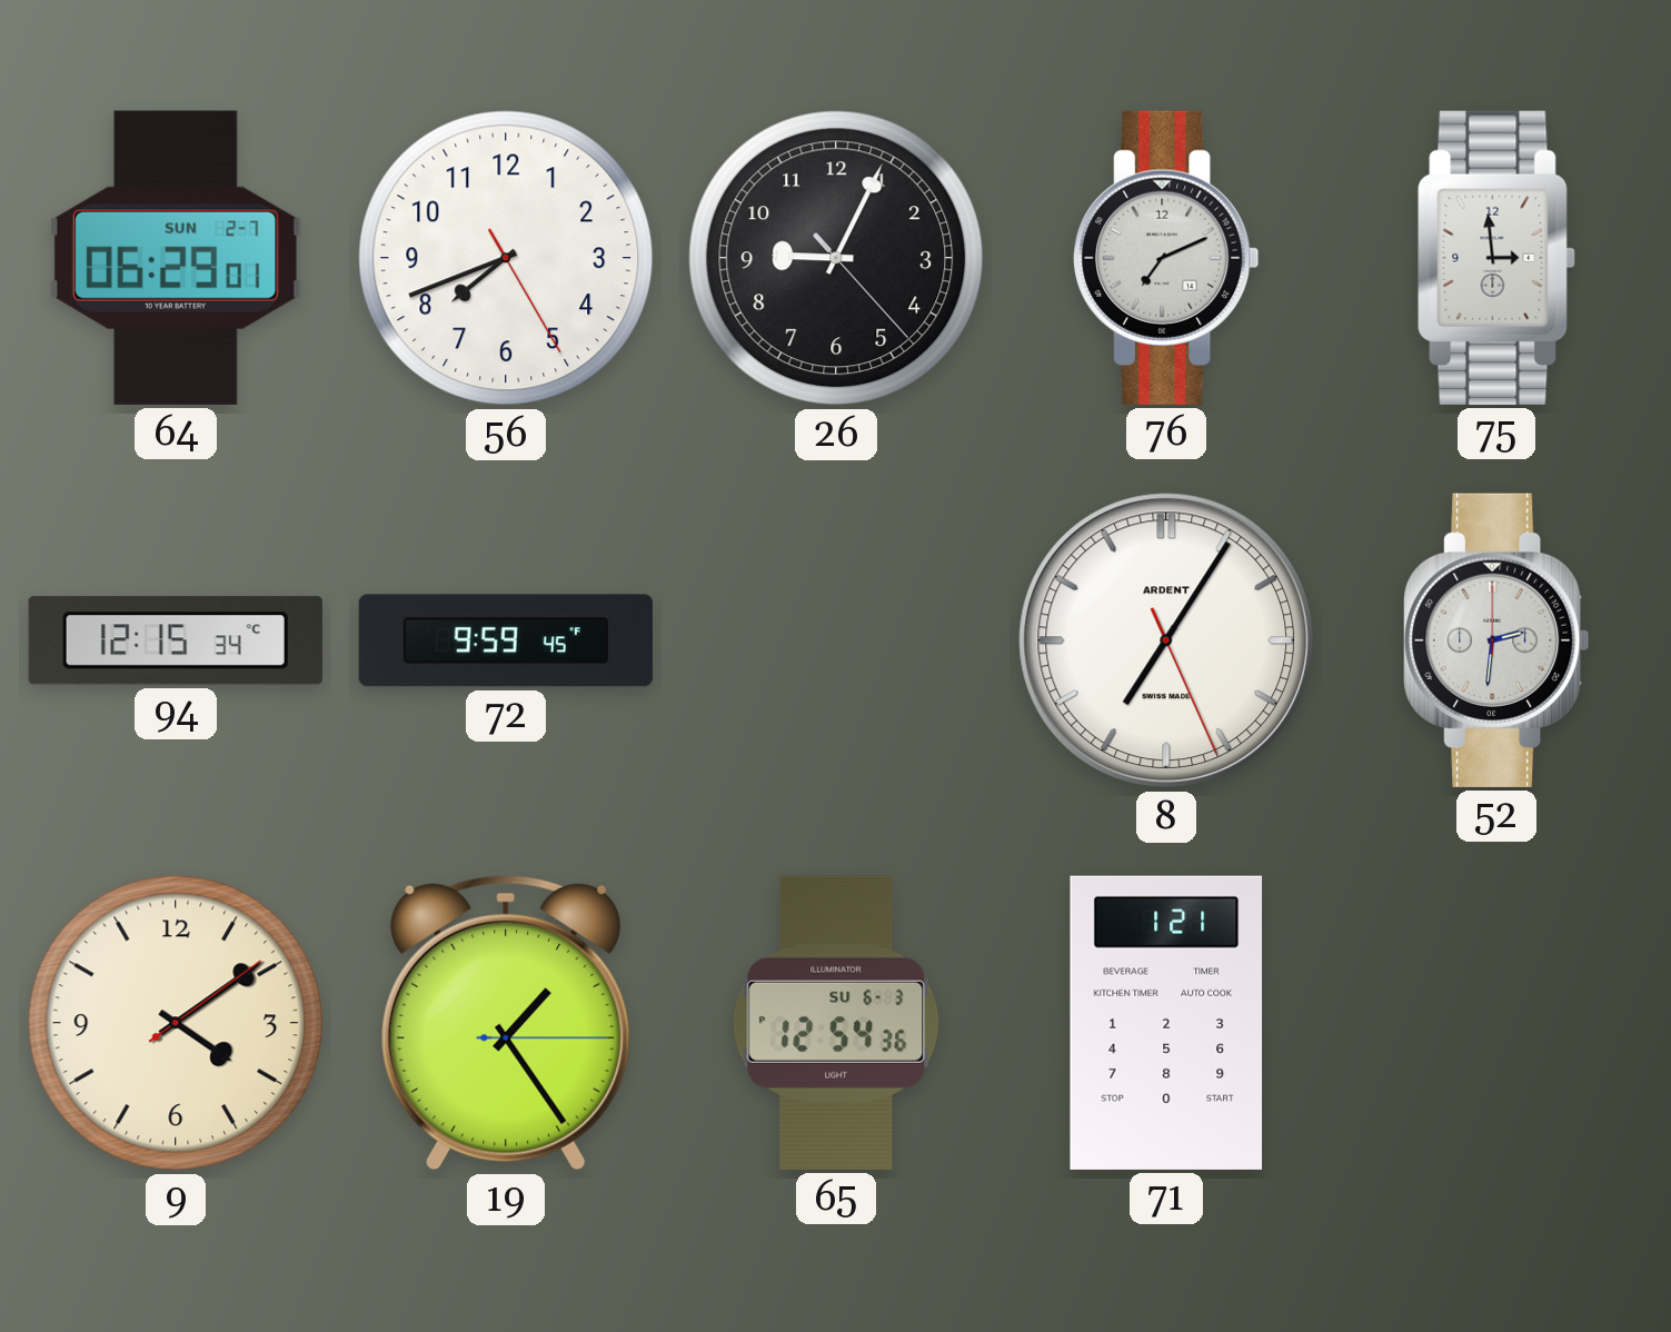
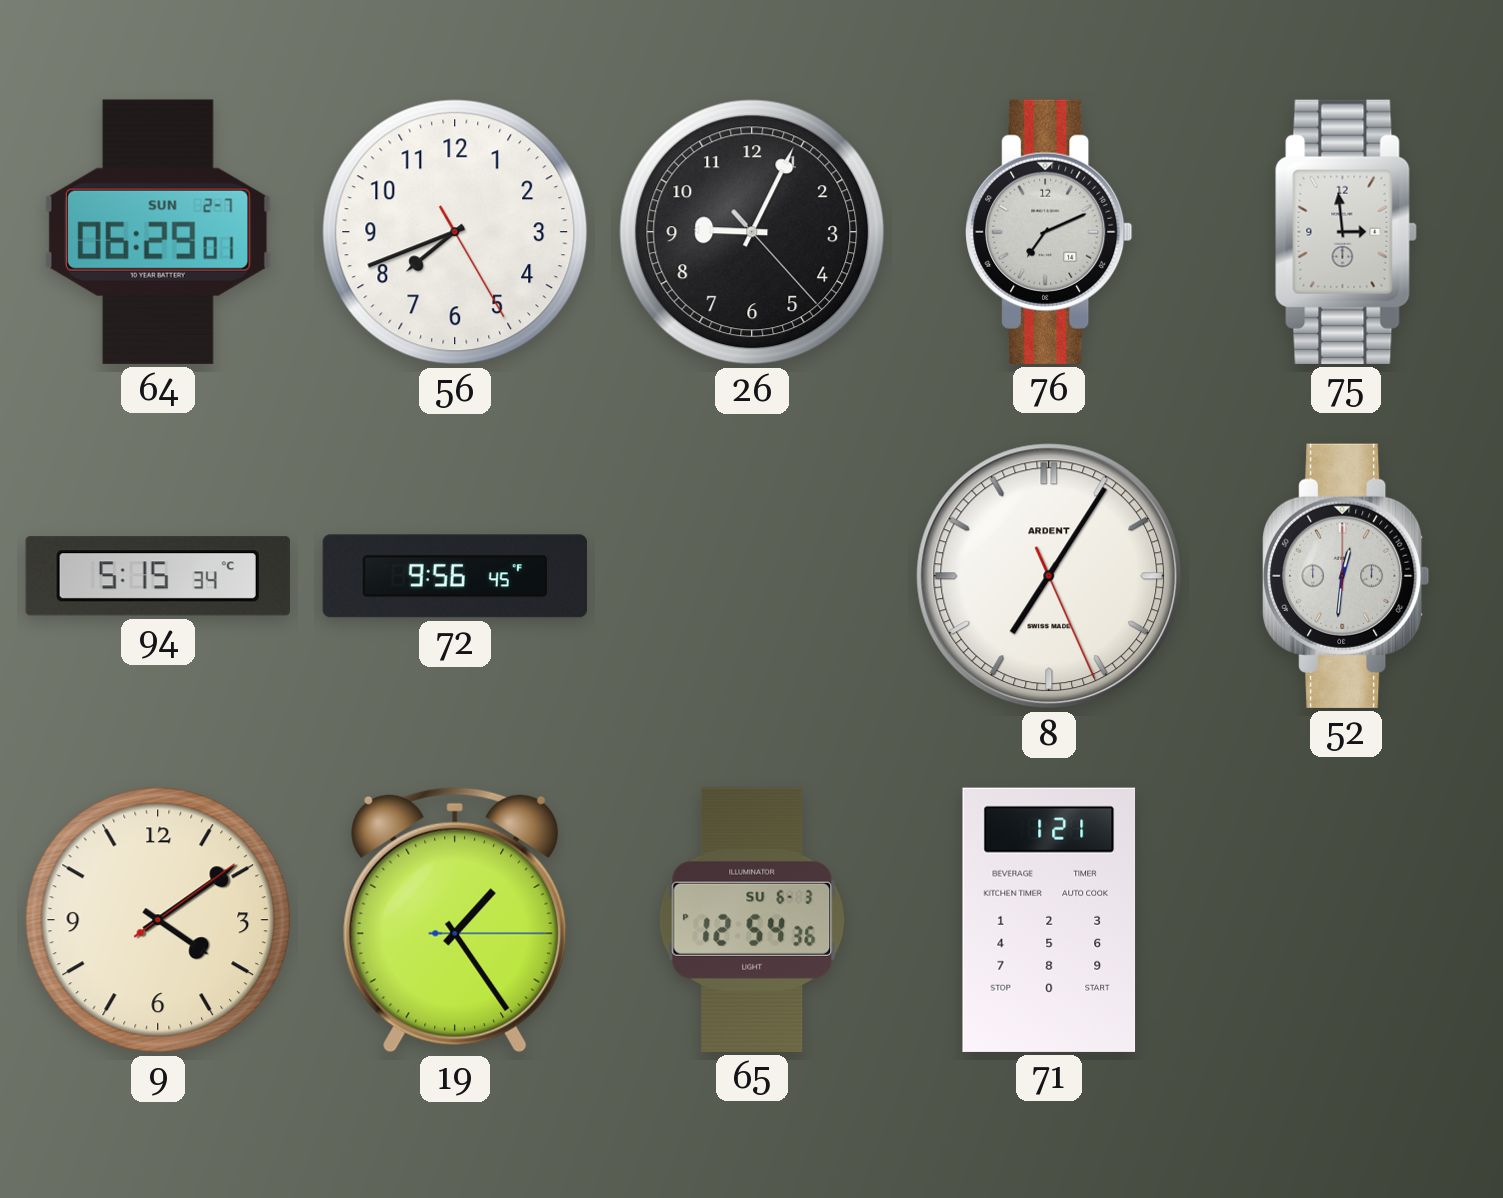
94: 12:15 -> 5:15
72: 9:59 -> 9:56
52: 2:31 -> 12:31
